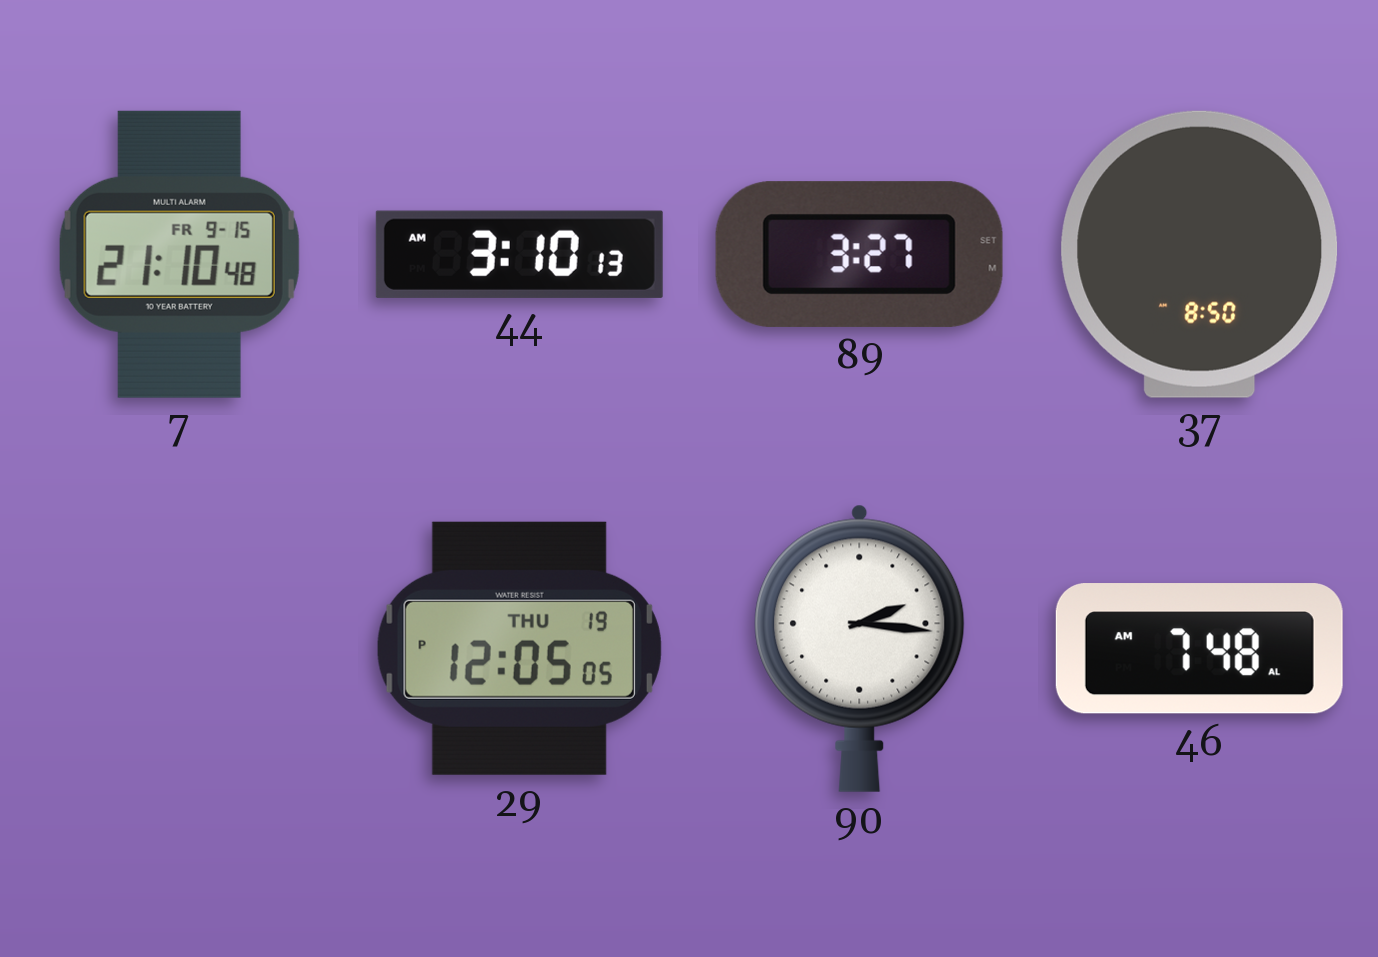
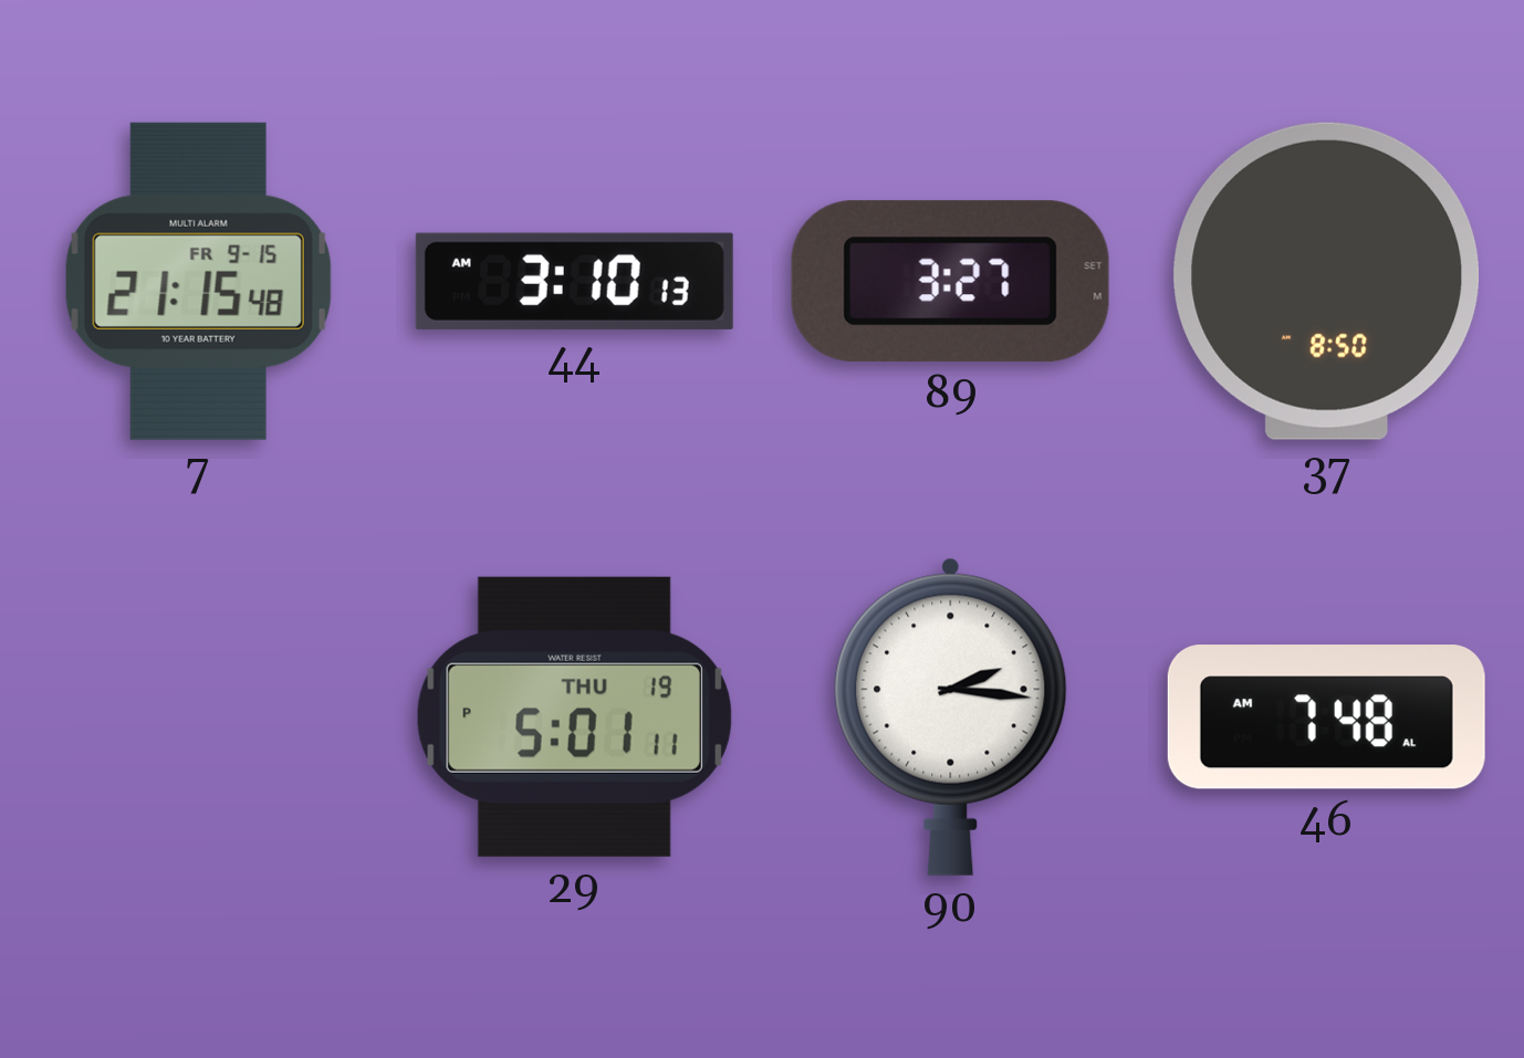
7: 21:10 -> 21:15
29: 12:05 -> 5:01
